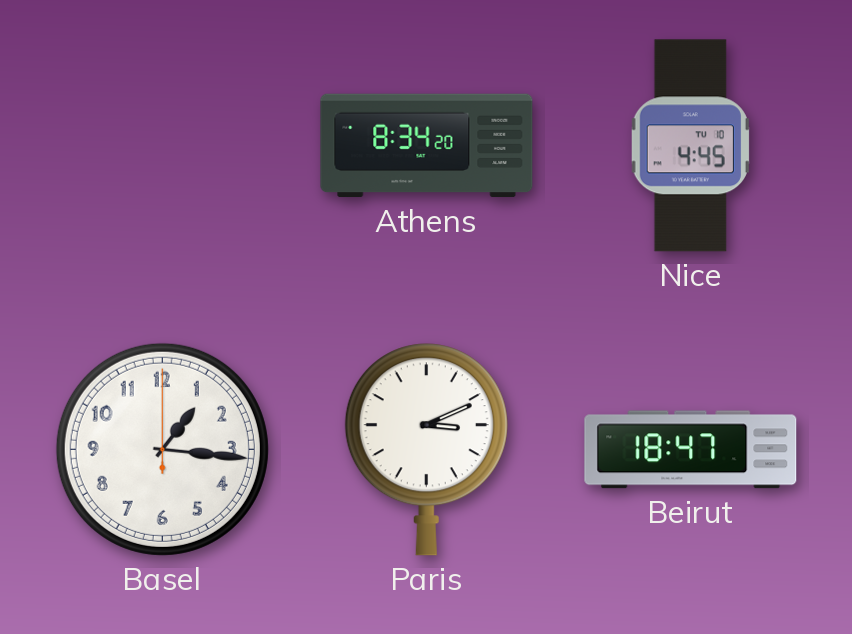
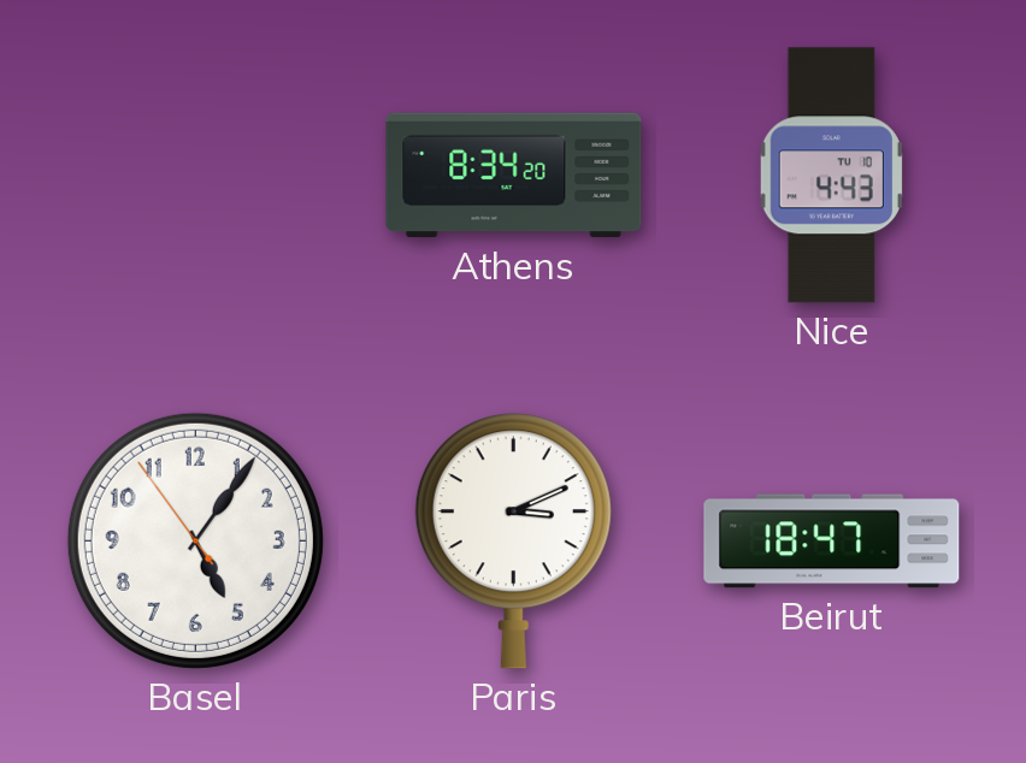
Nice: 4:45 -> 4:43
Basel: 1:16 -> 5:05
